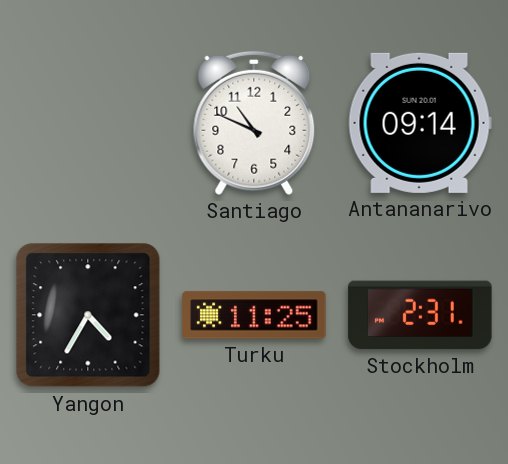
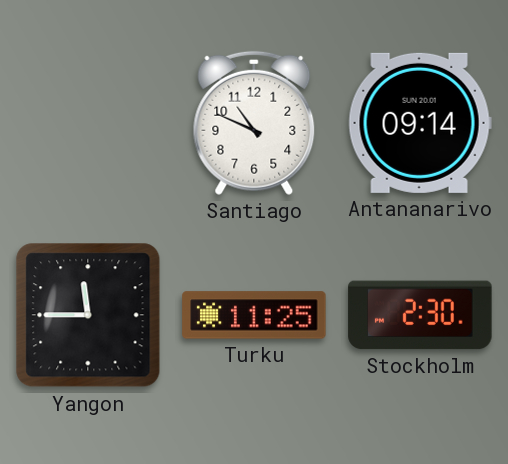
Yangon: 4:35 -> 11:45
Stockholm: 2:31 -> 2:30
